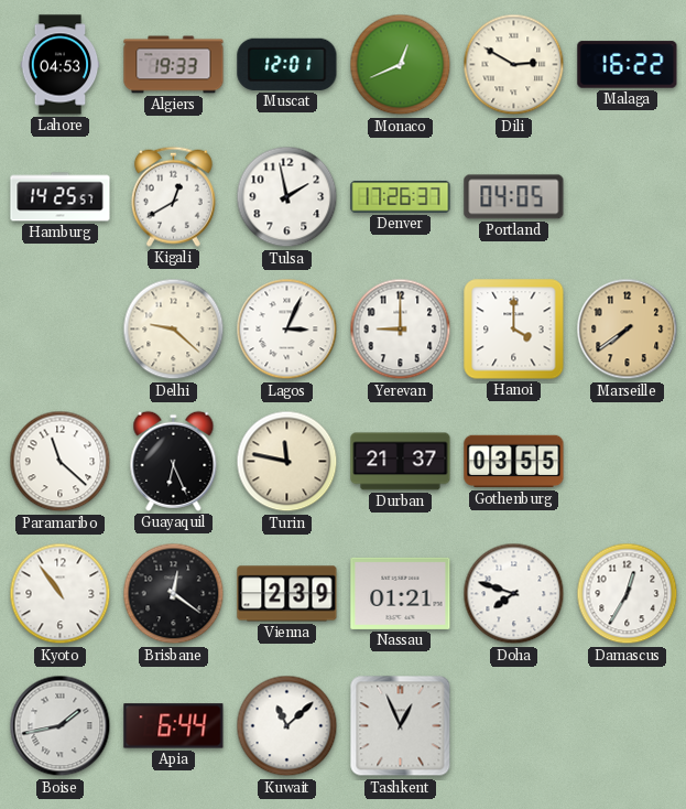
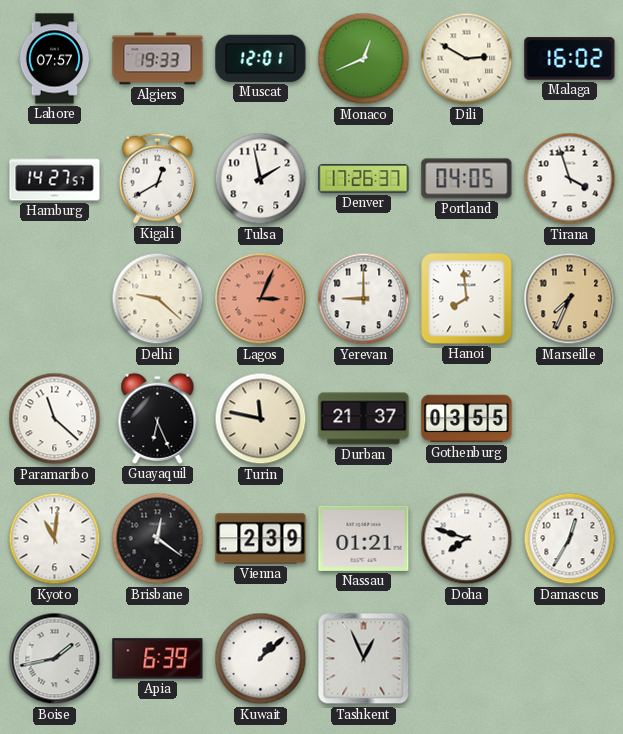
Lahore: 04:53 -> 07:57
Malaga: 16:22 -> 16:02
Hamburg: 14:25 -> 14:27
Tirana: none -> 3:57
Lagos dial: white -> salmon
Hanoi: 4:00 -> 7:59
Marseille: 7:39 -> 7:34
Kyoto: 10:54 -> 11:01
Apia: 6:44 -> 6:39
Kuwait: 11:08 -> 1:08
